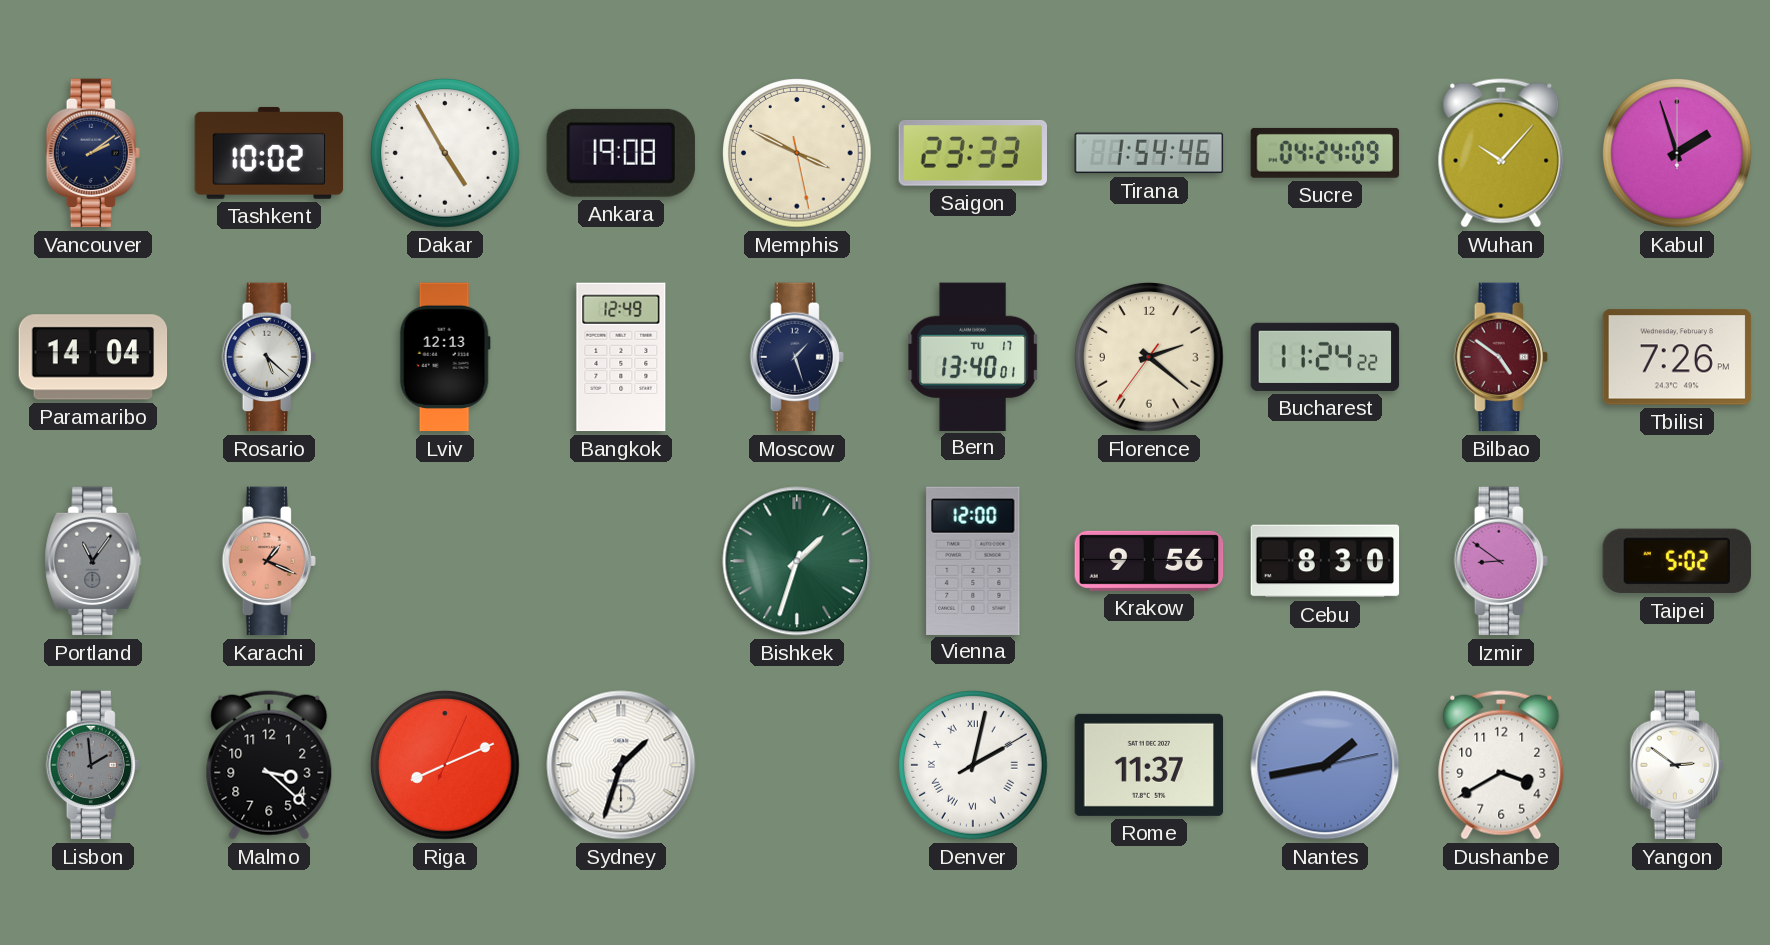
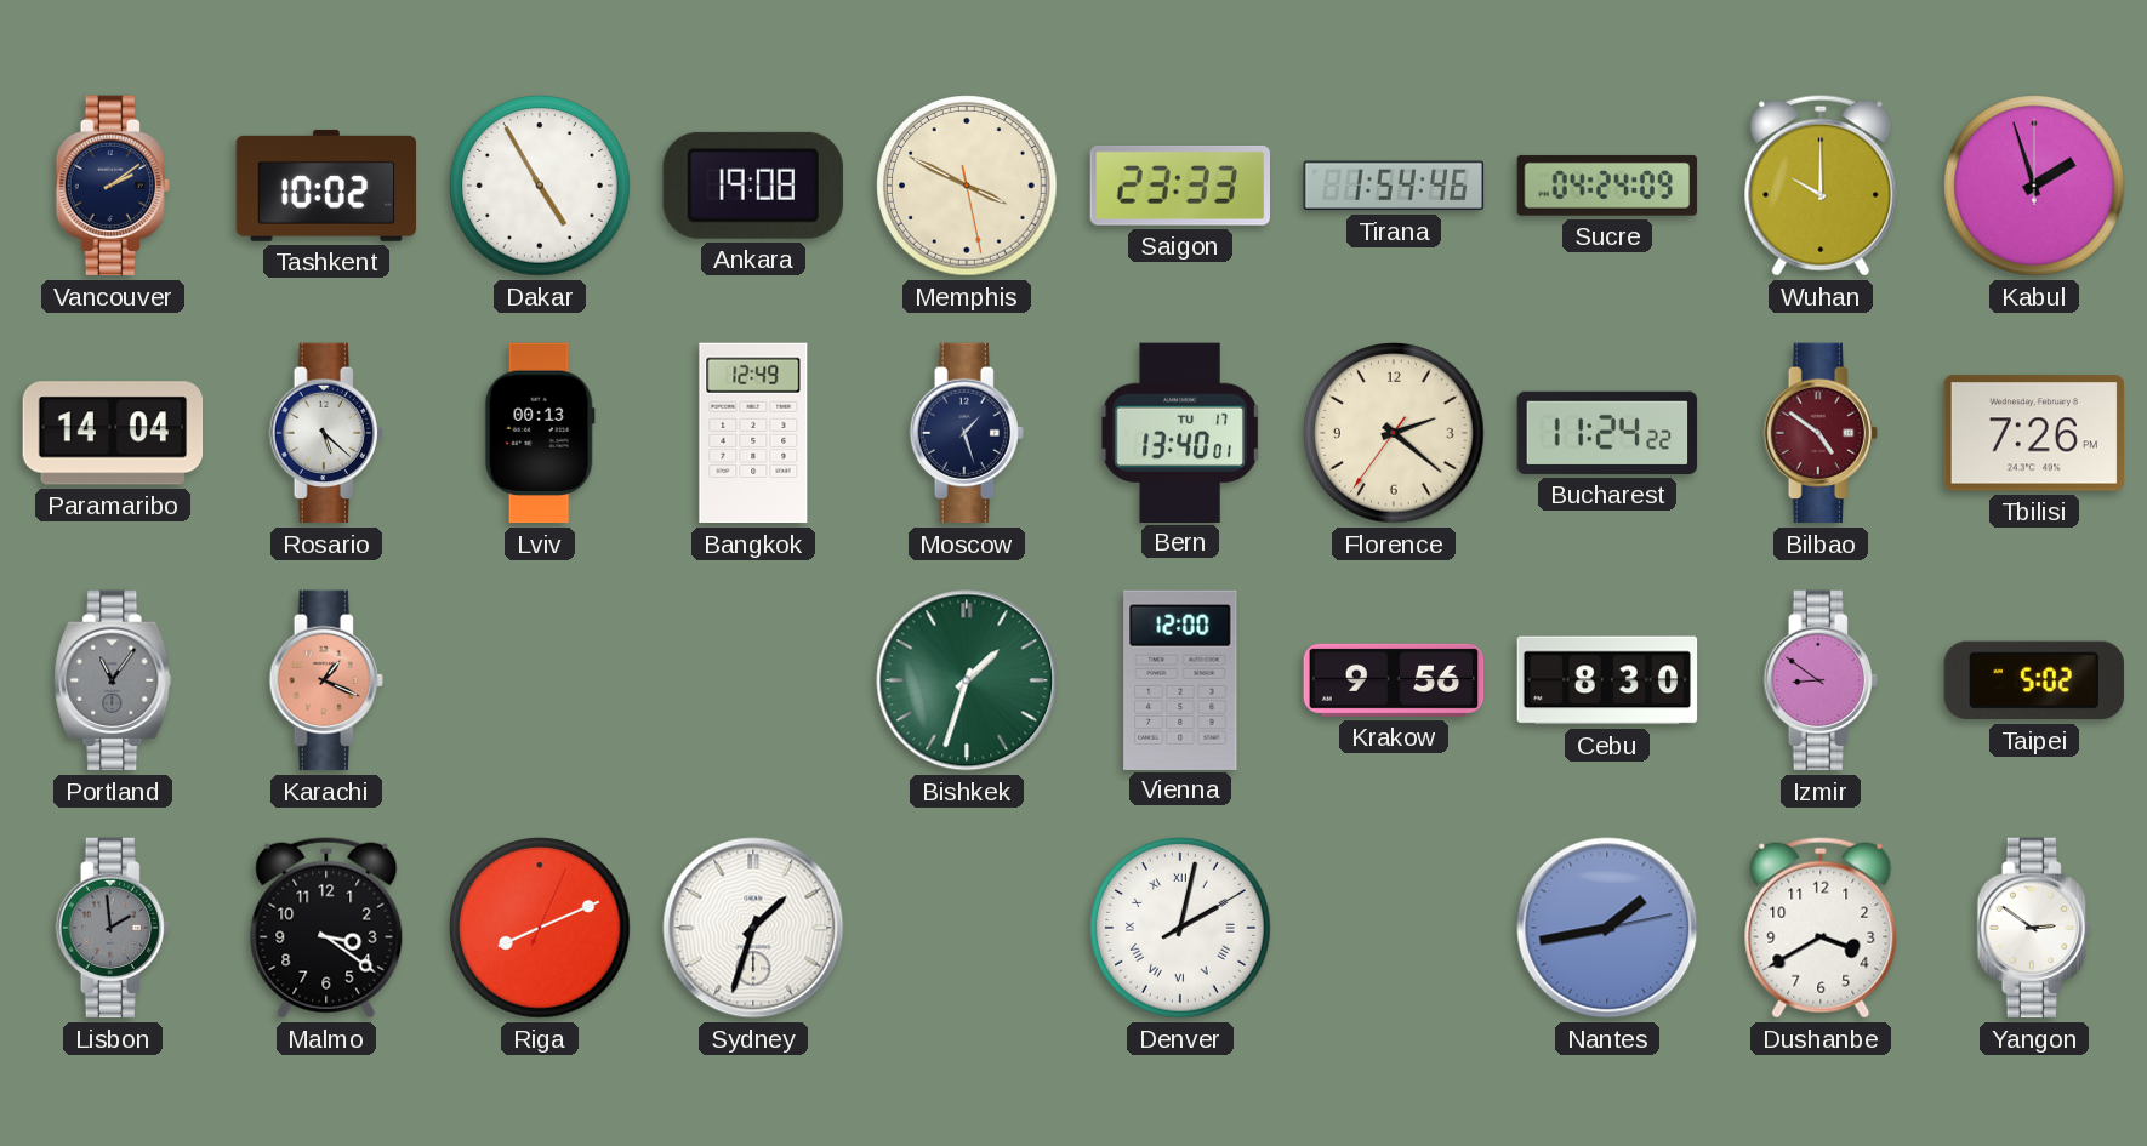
Wuhan: 10:07 -> 10:00
Lviv: 12:13 -> 00:13
Malmo: 3:22 -> 3:21
Rome: 11:37 -> none
